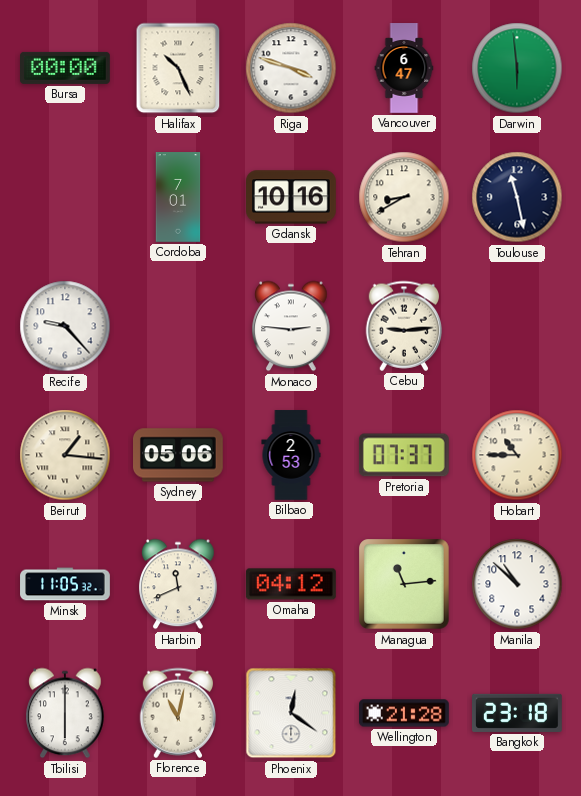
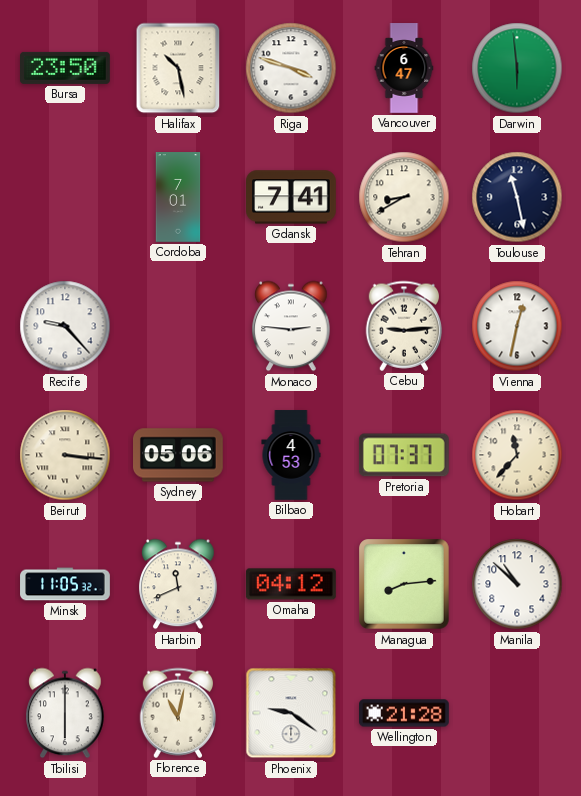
Bursa: 00:00 -> 23:50
Halifax: 10:26 -> 10:28
Gdansk: 10:16 -> 7:41
Vienna: none -> 12:32
Beirut: 1:16 -> 3:16
Bilbao: 2:53 -> 4:53
Hobart: 10:45 -> 11:37
Managua: 11:14 -> 8:14
Phoenix: 12:21 -> 9:21
Bangkok: 23:18 -> none
